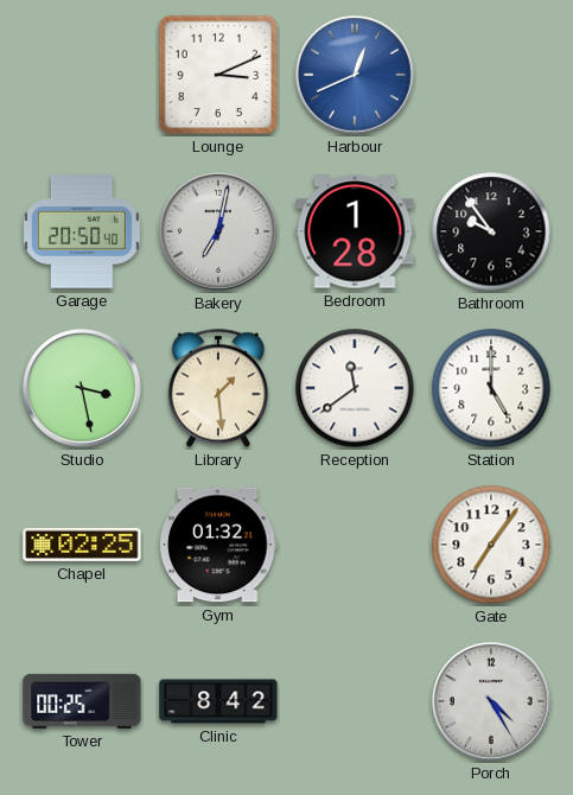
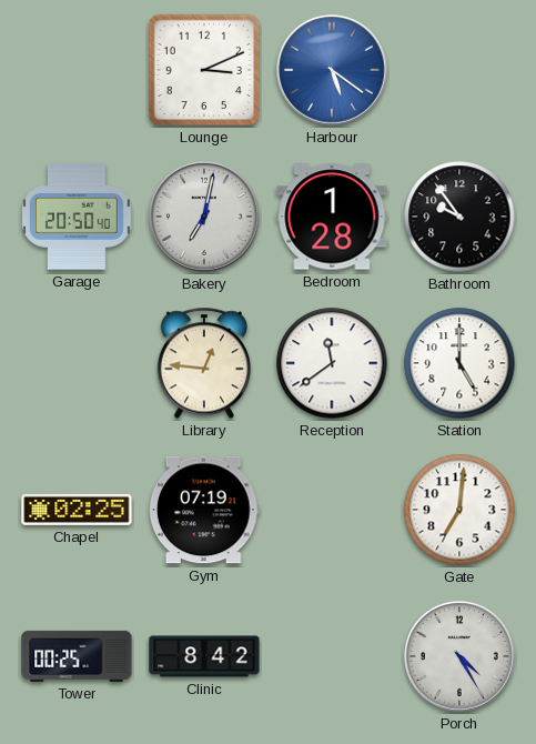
Harbour: 12:41 -> 5:21
Studio: 3:28 -> none
Library: 1:29 -> 12:46
Gym: 01:32 -> 07:19
Gate: 7:06 -> 7:01
